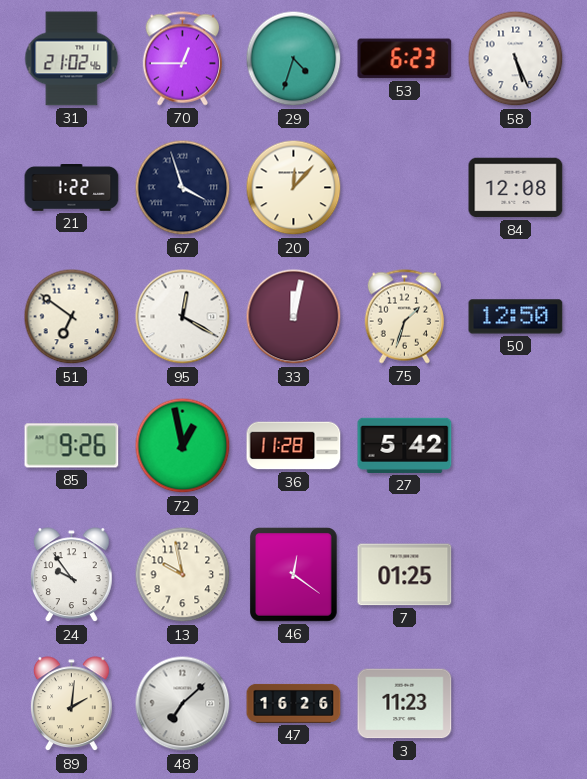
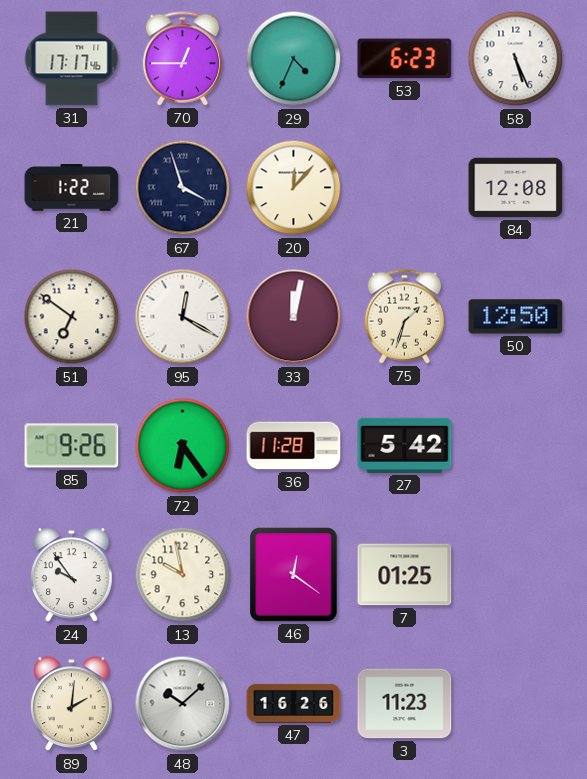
31: 21:02 -> 17:17
29: 4:33 -> 4:34
72: 12:58 -> 6:24
48: 7:08 -> 10:08
